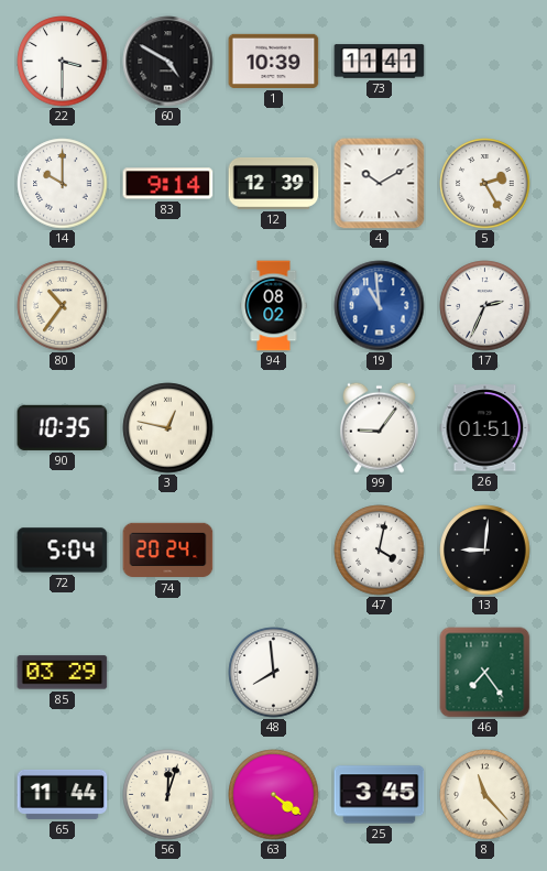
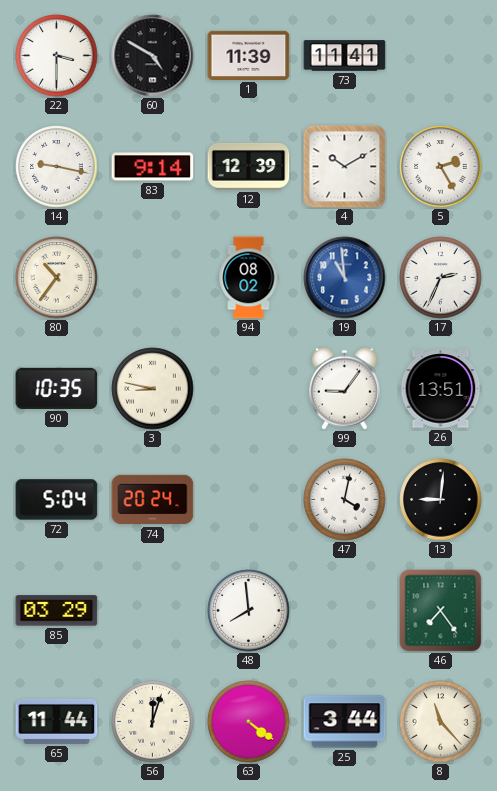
1: 10:39 -> 11:39
14: 10:00 -> 9:17
3: 12:47 -> 8:47
26: 01:51 -> 13:51
25: 3:45 -> 3:44
